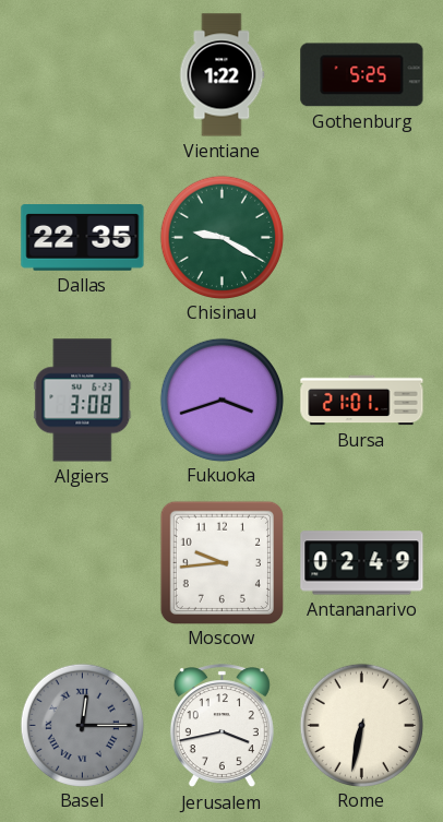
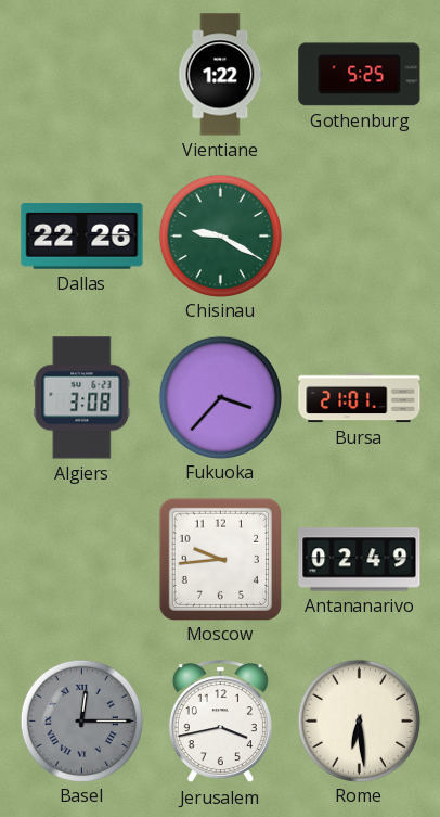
Dallas: 22:35 -> 22:26
Fukuoka: 3:42 -> 3:37
Rome: 6:32 -> 6:29
